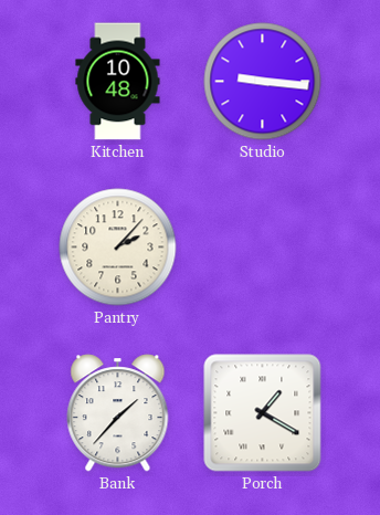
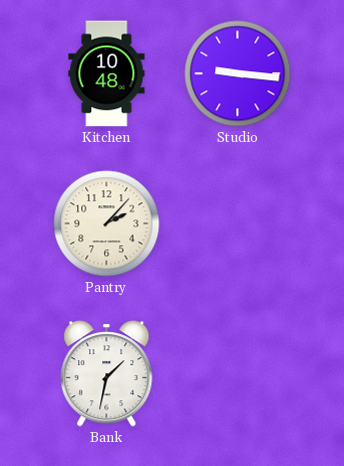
Bank: 1:37 -> 1:32
Porch: 1:20 -> none
